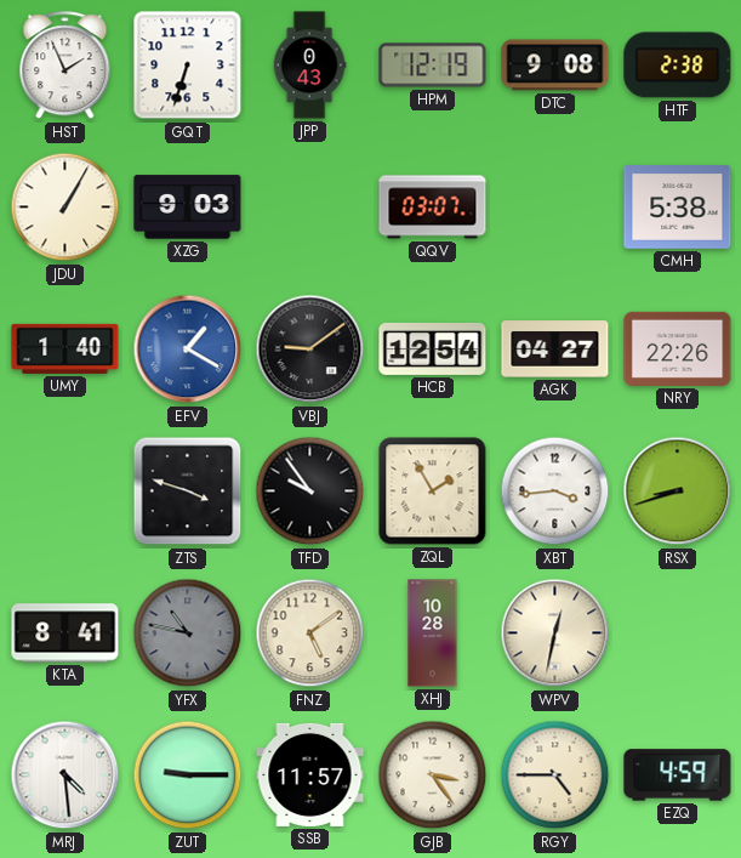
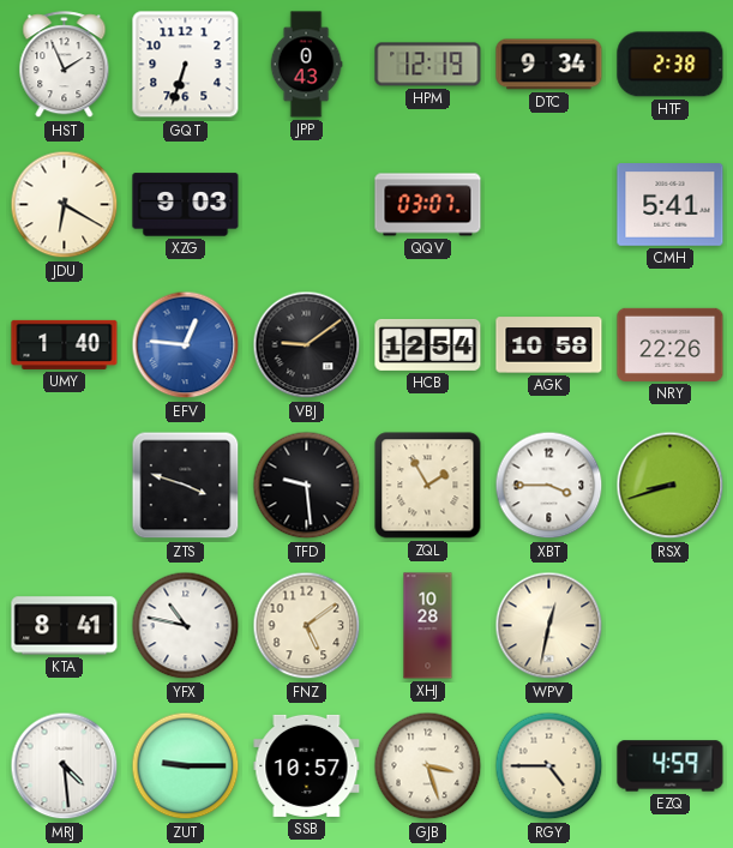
DTC: 9:08 -> 9:34
JDU: 1:05 -> 6:20
CMH: 5:38 -> 5:41
EFV: 1:20 -> 12:46
AGK: 04:27 -> 10:58
TFD: 9:54 -> 9:29
XBT: 3:44 -> 3:45
YFX dial: grey -> white
SSB: 11:57 -> 10:57
GJB: 3:24 -> 3:27
